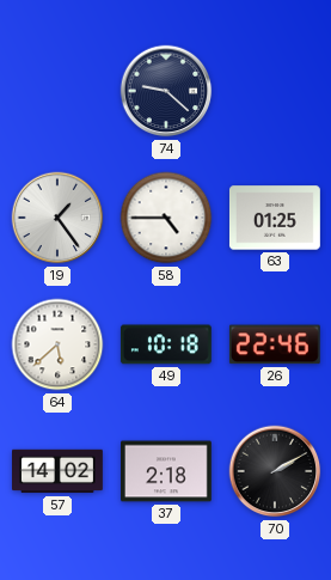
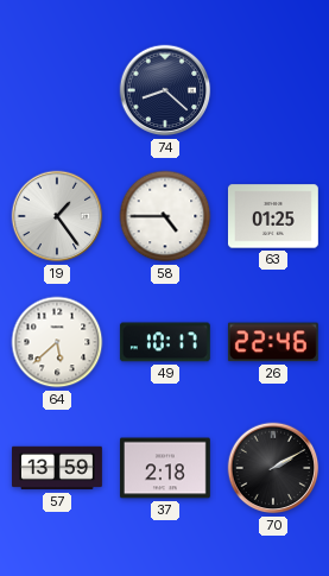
74: 9:22 -> 8:22
49: 10:18 -> 10:17
57: 14:02 -> 13:59
